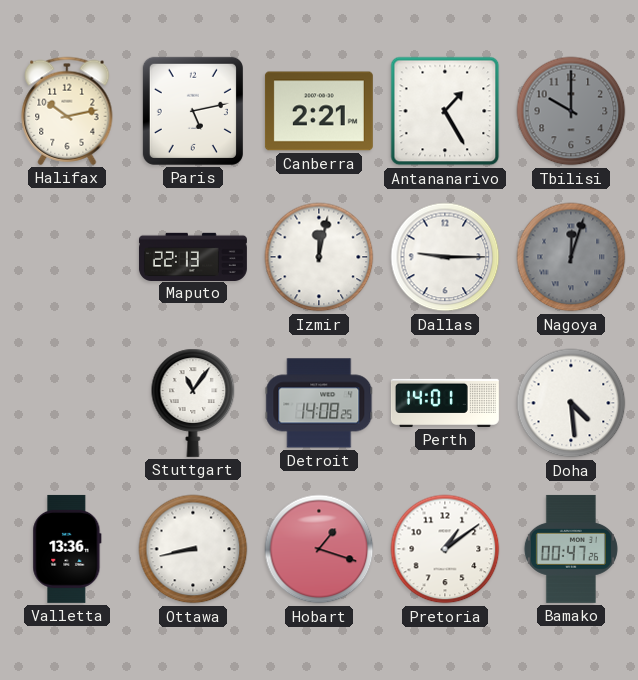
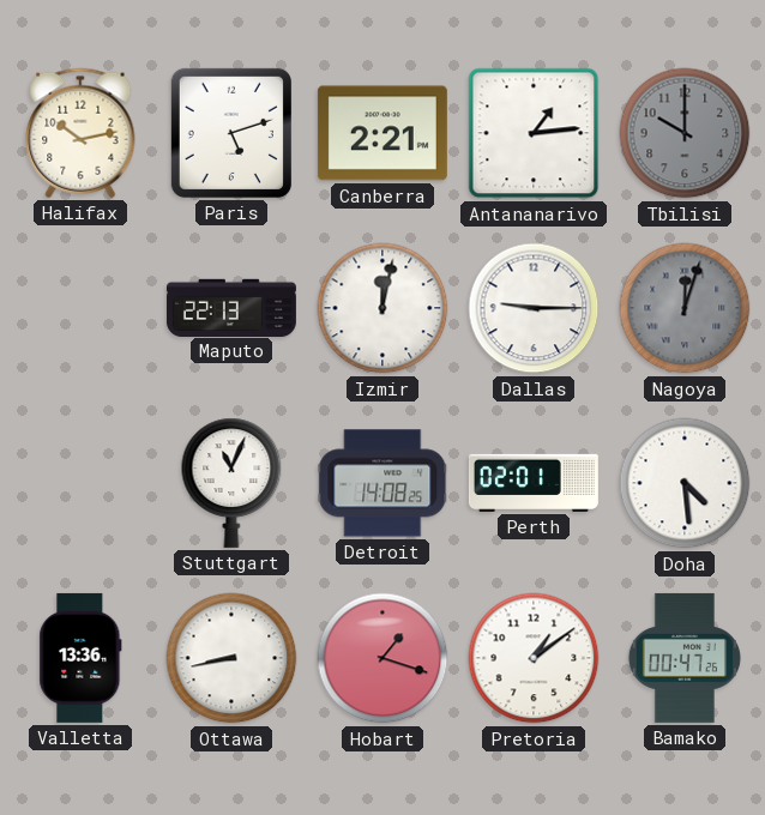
Paris: 5:13 -> 5:12
Antananarivo: 1:25 -> 1:14
Stuttgart: 11:06 -> 11:04
Perth: 14:01 -> 02:01
